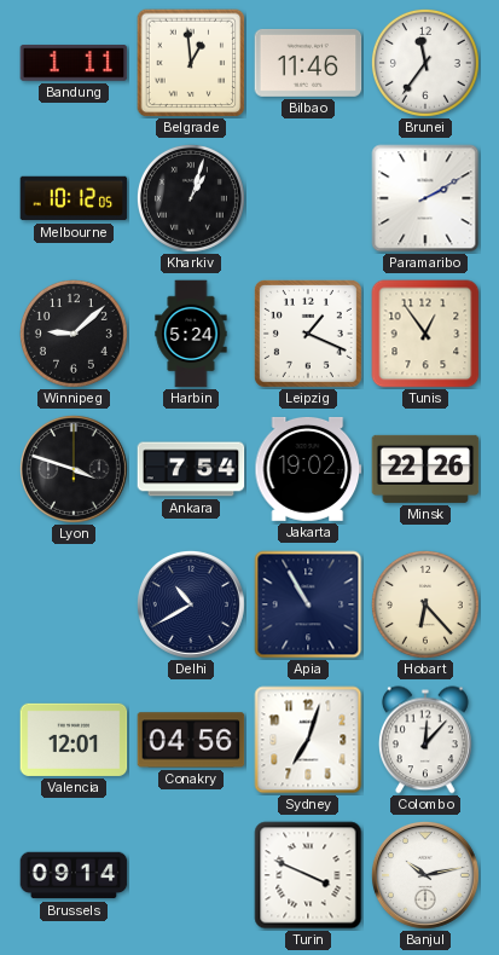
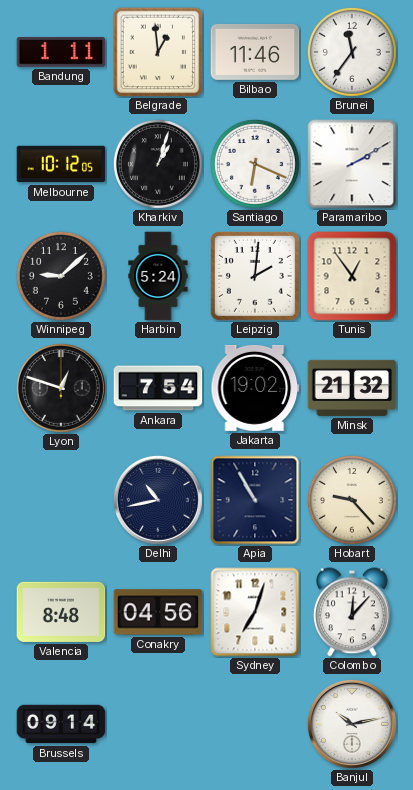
Santiago: none -> 6:19
Leipzig: 1:19 -> 2:01
Lyon: 3:48 -> 12:48
Minsk: 22:26 -> 21:32
Delhi: 10:40 -> 10:43
Hobart: 6:23 -> 9:23
Valencia: 12:01 -> 8:48
Turin: 3:49 -> none
